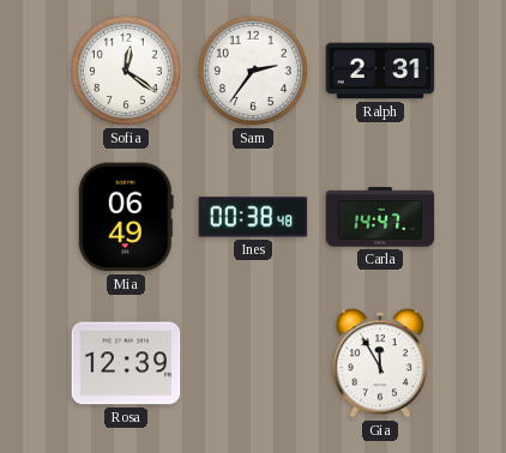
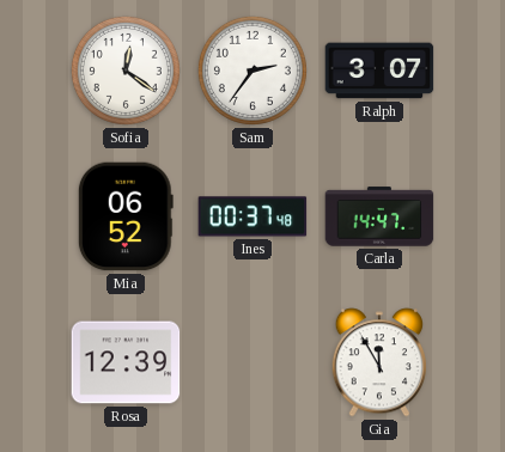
Ralph: 2:31 -> 3:07
Mia: 06:49 -> 06:52
Ines: 00:38 -> 00:37
